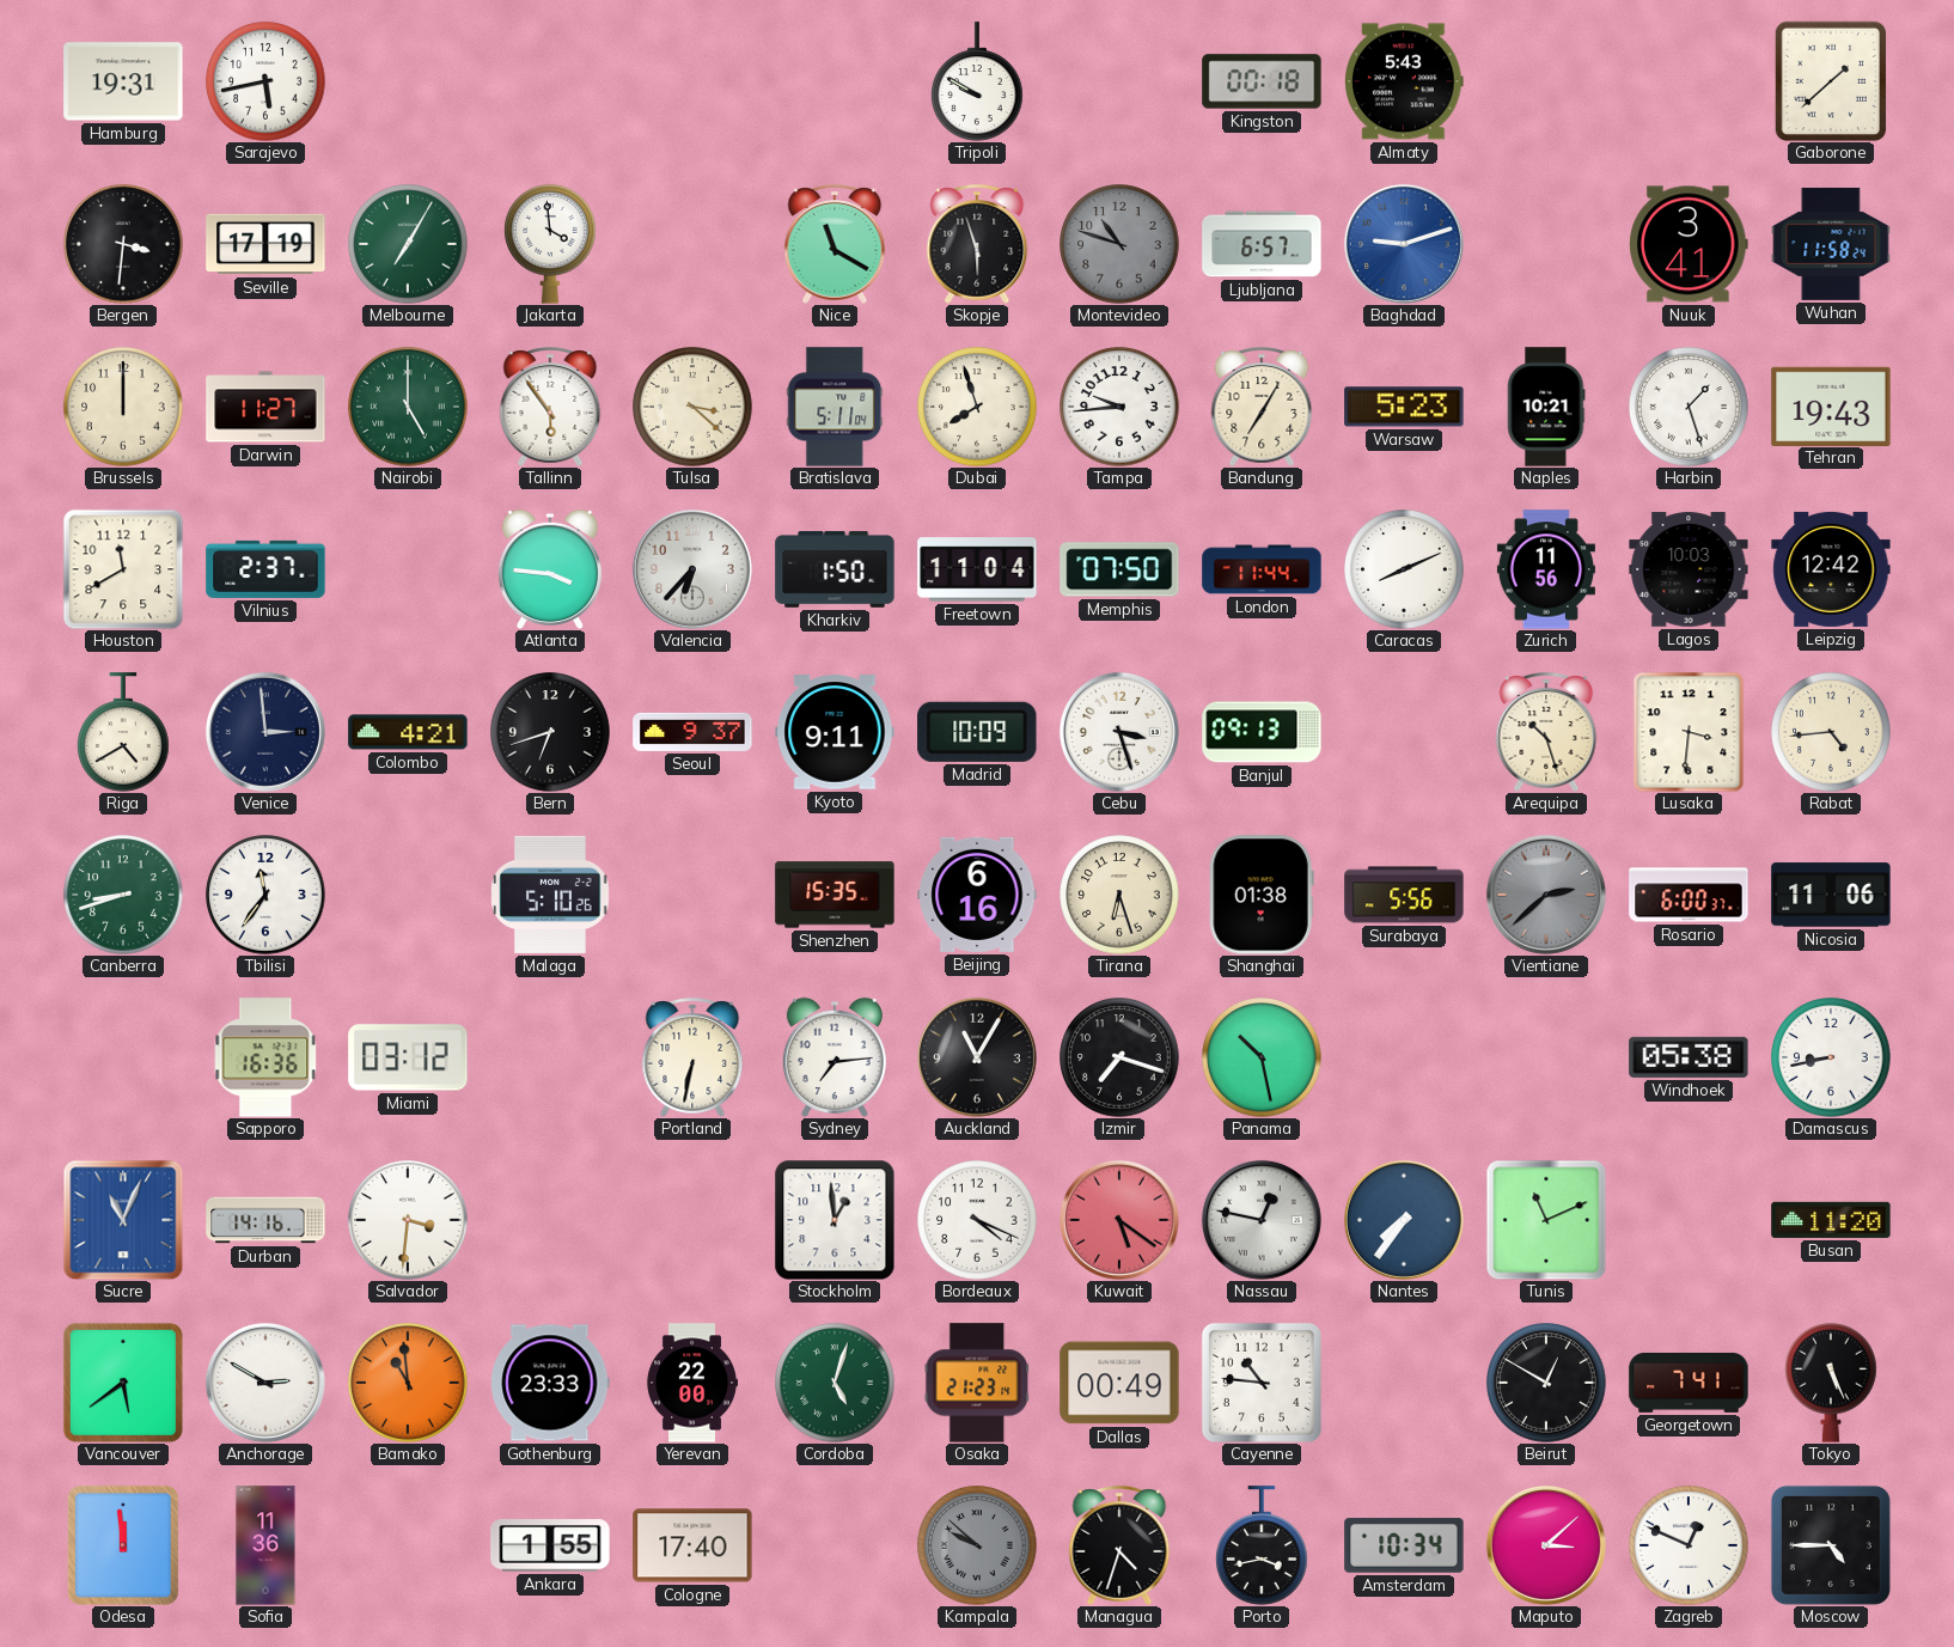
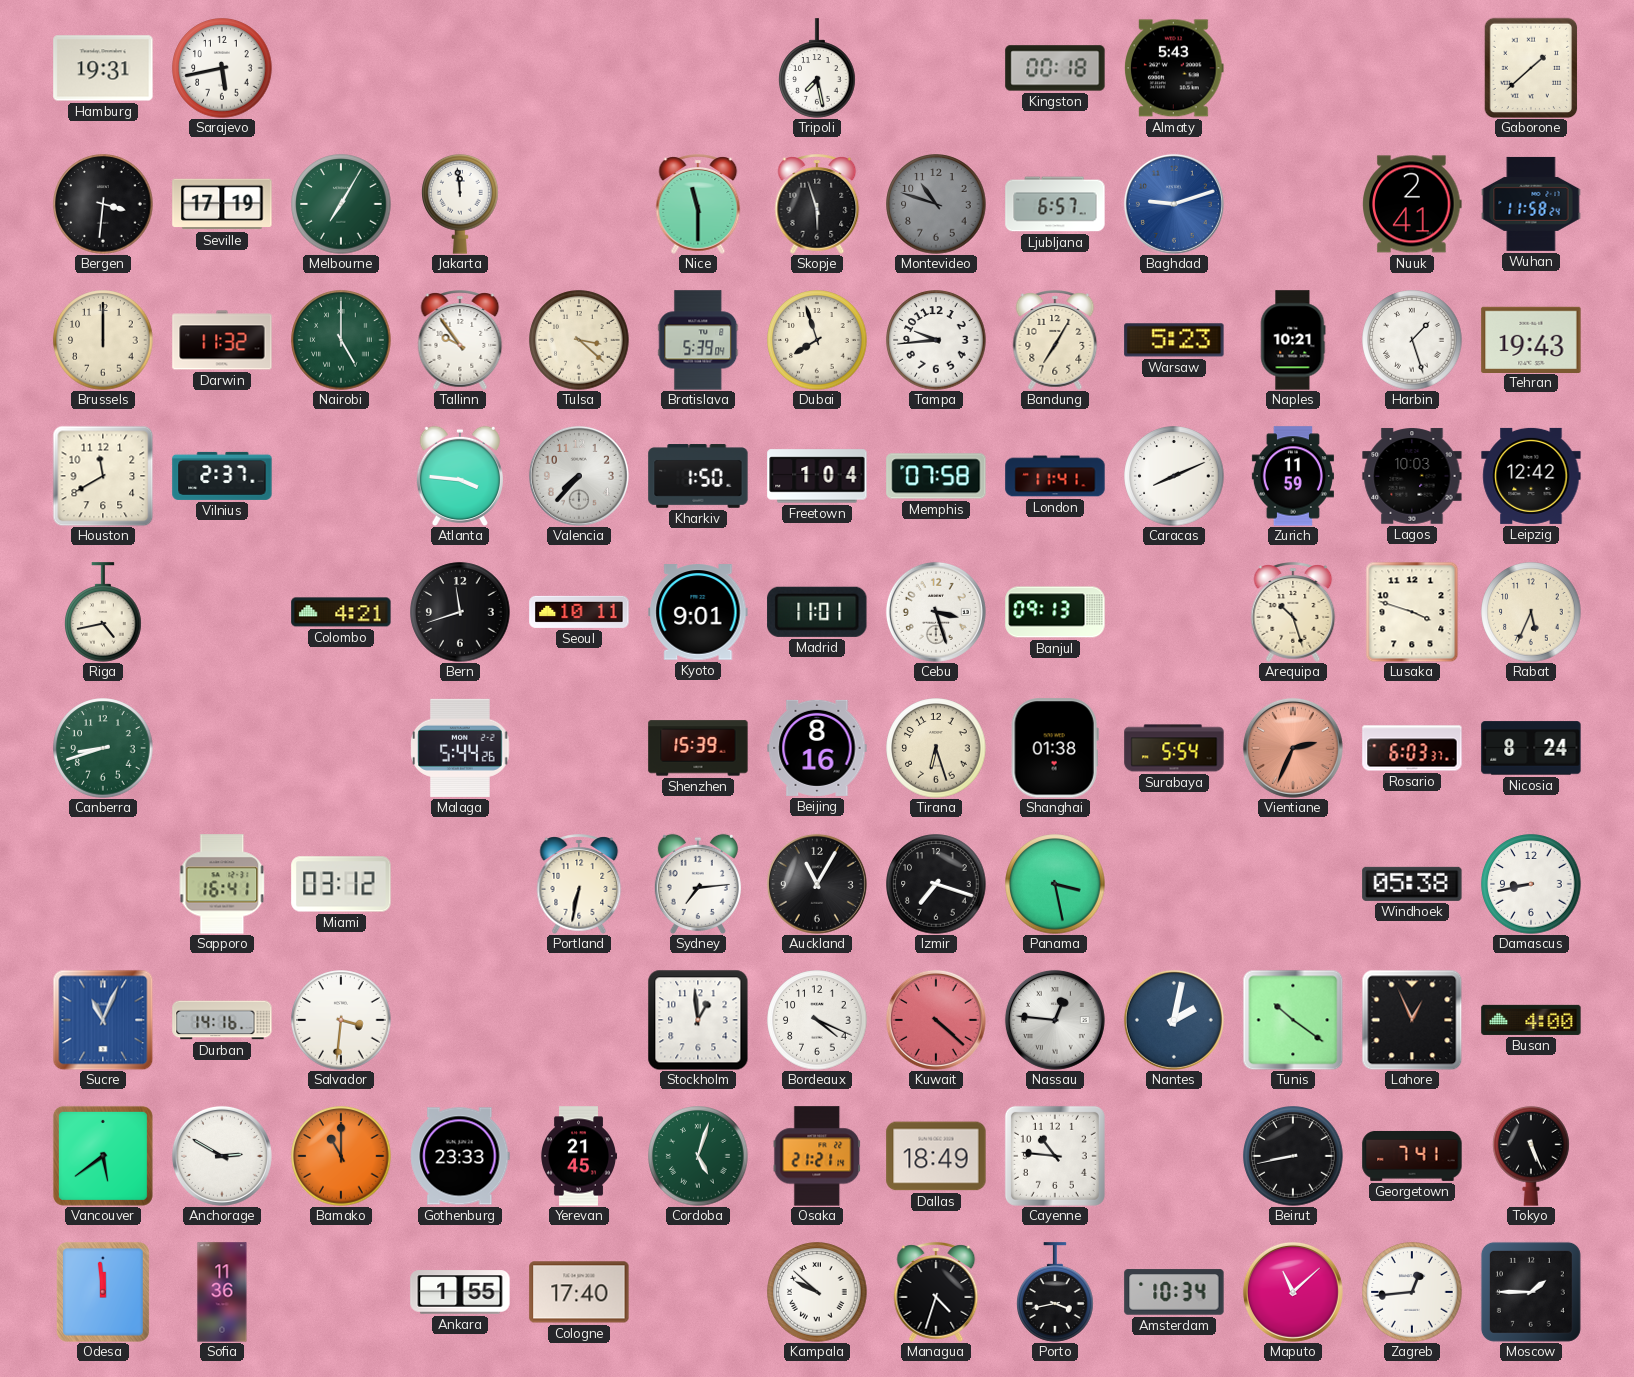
Tripoli: 9:50 -> 7:28
Jakarta: 3:59 -> 11:59
Nice: 11:20 -> 11:30
Nuuk: 3:41 -> 2:41
Darwin: 11:27 -> 11:32
Tallinn: 5:54 -> 9:54
Bratislava: 5:11 -> 5:39
Valencia: 6:37 -> 7:37
Freetown: 11:04 -> 1:04
Memphis: 07:50 -> 07:58
London: 11:44 -> 11:41
Zurich: 11:56 -> 11:59
Riga: 4:40 -> 4:43
Venice: 2:59 -> none
Bern: 6:42 -> 11:42
Seoul: 9:37 -> 10:11
Kyoto: 9:11 -> 9:01
Madrid: 10:09 -> 11:01
Lusaka: 3:31 -> 3:48
Rabat: 4:44 -> 5:34
Tbilisi: 11:36 -> none
Malaga: 5:10 -> 5:44
Shenzhen: 15:35 -> 15:39
Beijing: 6:16 -> 8:16
Surabaya: 5:56 -> 5:54
Vientiane: 2:38 -> 2:34
Vientiane dial: grey -> salmon
Rosario: 6:00 -> 6:03
Nicosia: 11:06 -> 8:24
Sapporo: 16:36 -> 16:41
Panama: 10:28 -> 3:28
Kuwait: 5:21 -> 4:22
Nassau: 12:47 -> 12:46
Nantes: 7:36 -> 2:02
Tunis: 11:11 -> 10:21
Lahore: none -> 12:56
Busan: 11:20 -> 4:00
Bamako: 10:59 -> 11:00
Yerevan: 22:00 -> 21:45
Osaka: 21:23 -> 21:21
Dallas: 00:49 -> 18:49
Beirut: 12:50 -> 8:43
Kampala dial: grey -> white
Maputo: 3:08 -> 11:08
Zagreb: 12:49 -> 12:44
Moscow: 4:45 -> 1:45
